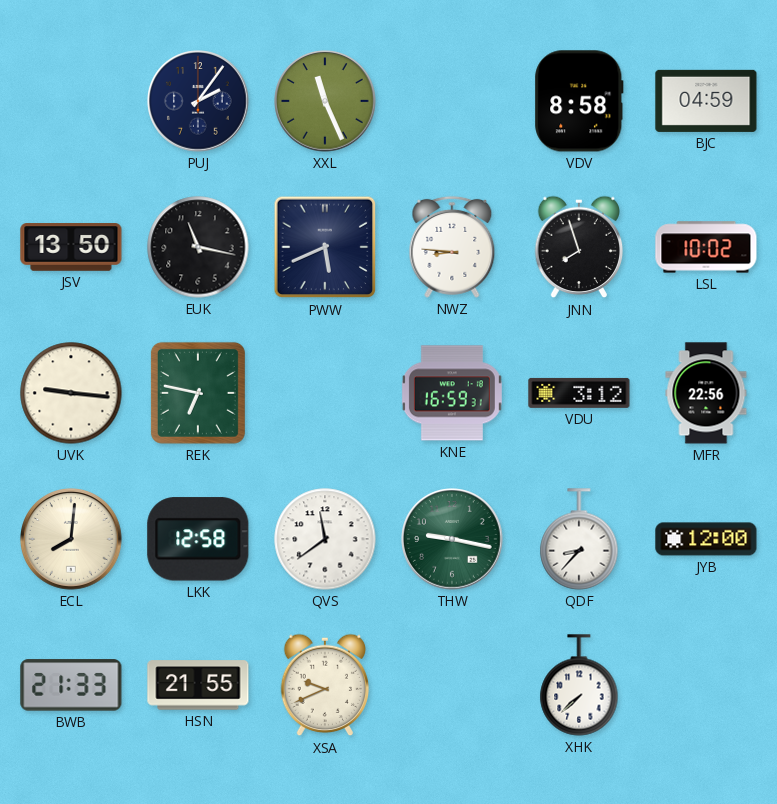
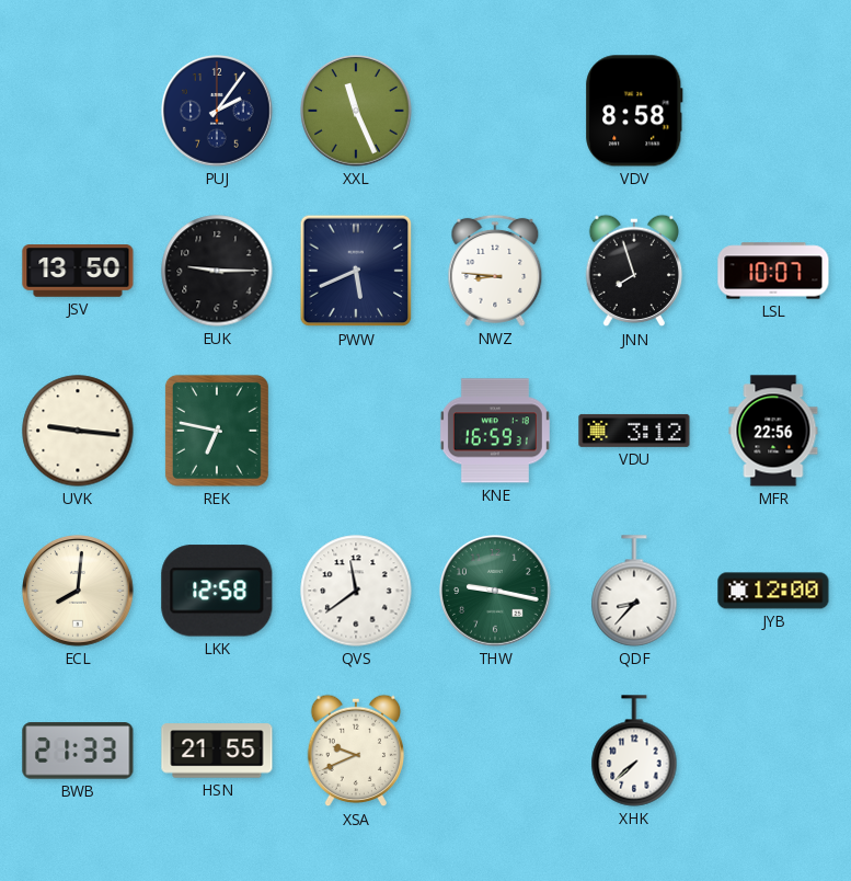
BJC: 04:59 -> none
EUK: 11:17 -> 9:15
LSL: 10:02 -> 10:07
